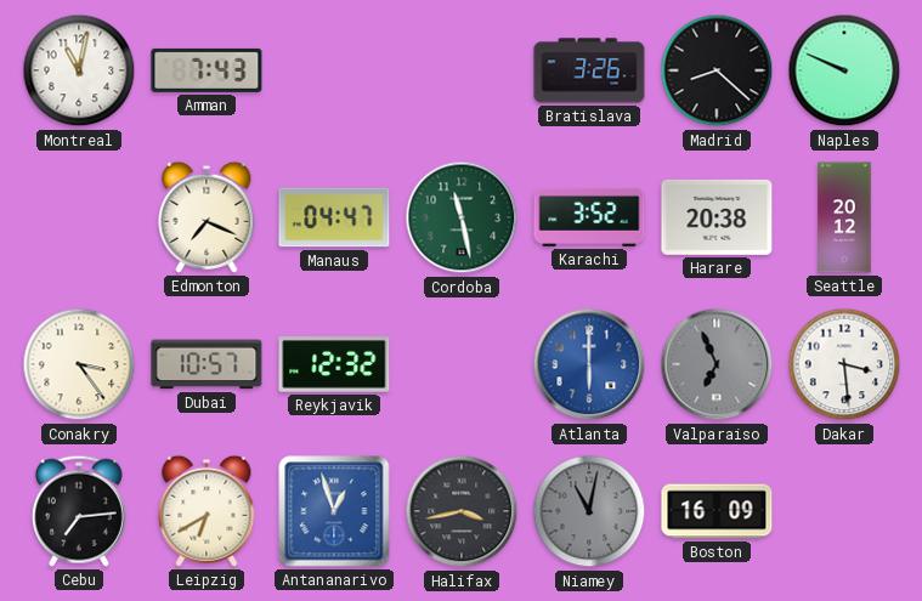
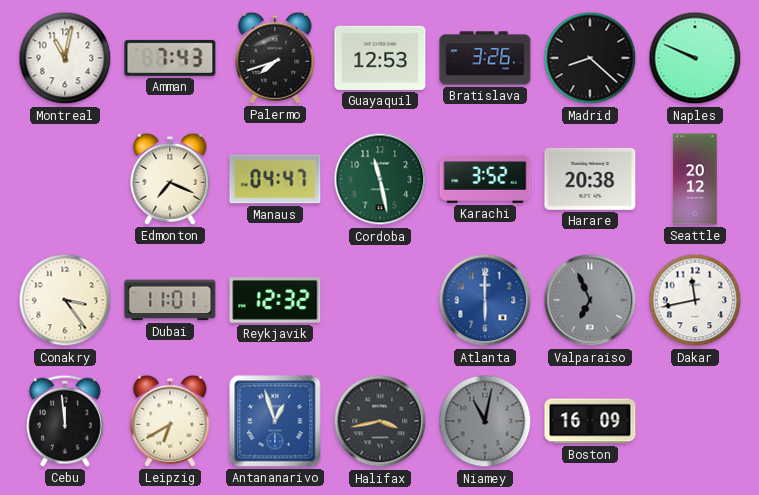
Palermo: none -> 7:42
Guayaquil: none -> 12:53
Dubai: 10:57 -> 11:01
Dakar: 3:29 -> 11:43
Cebu: 7:14 -> 11:59
